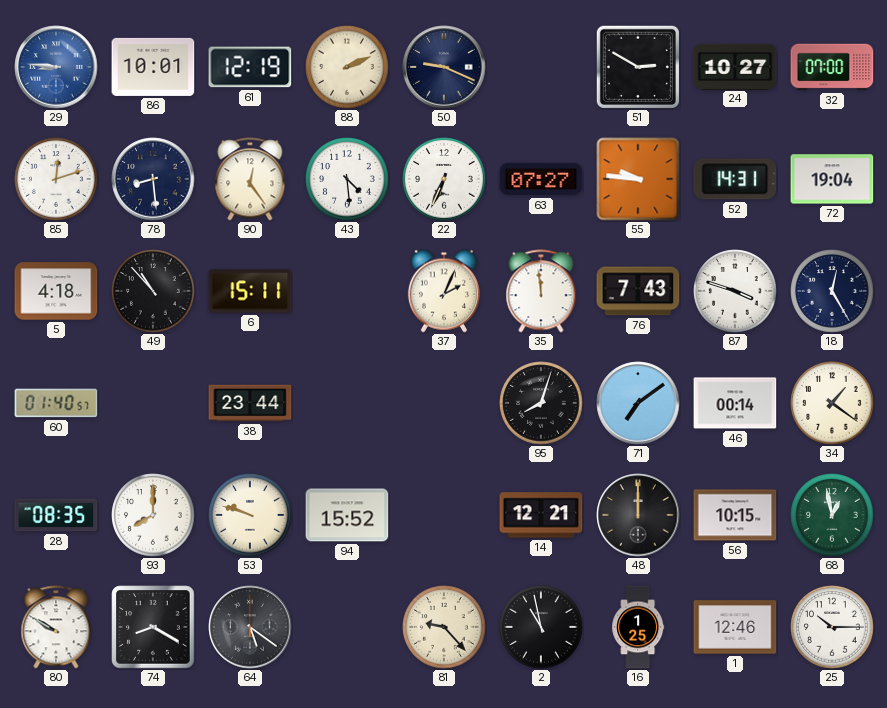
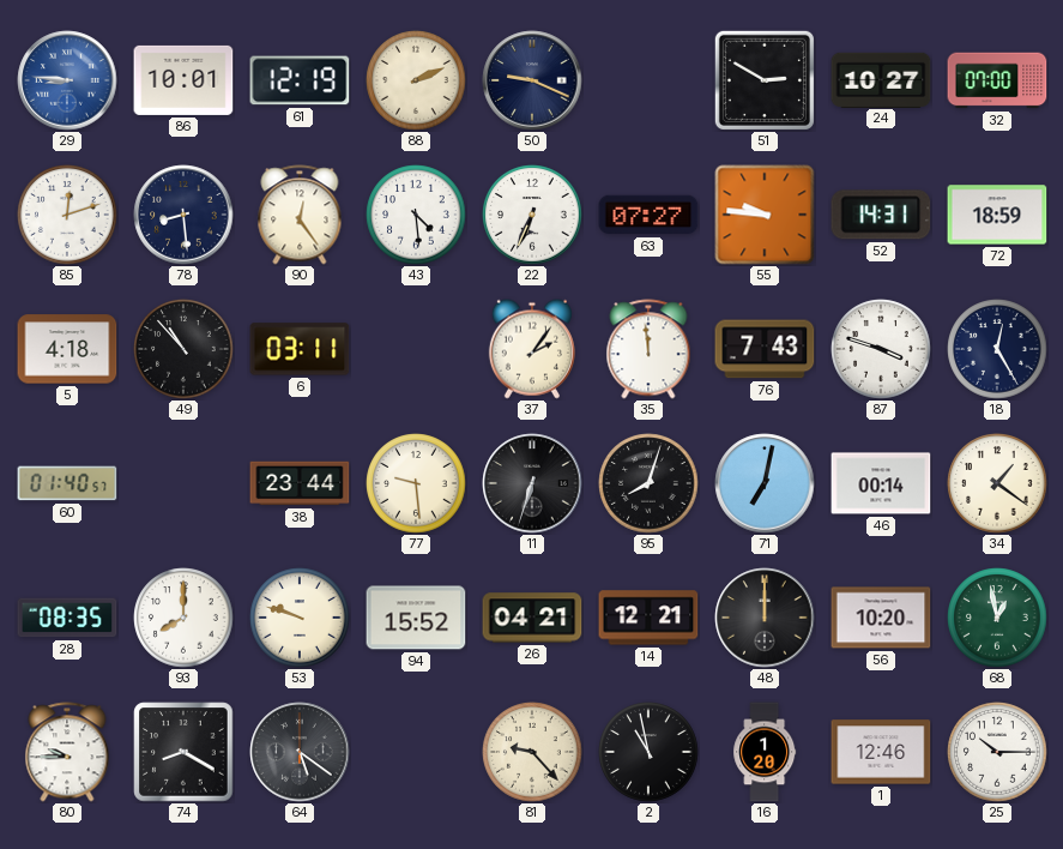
72: 19:04 -> 18:59
6: 15:11 -> 03:11
37: 2:04 -> 2:06
77: none -> 9:29
11: none -> 6:33
71: 7:09 -> 7:02
26: none -> 04:21
56: 10:15 -> 10:20
80: 9:50 -> 9:45
16: 1:25 -> 1:20
